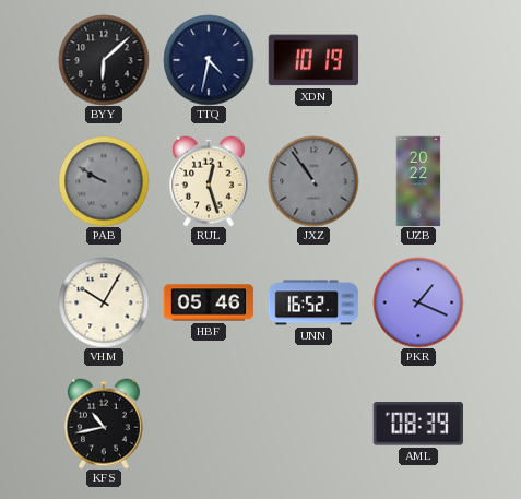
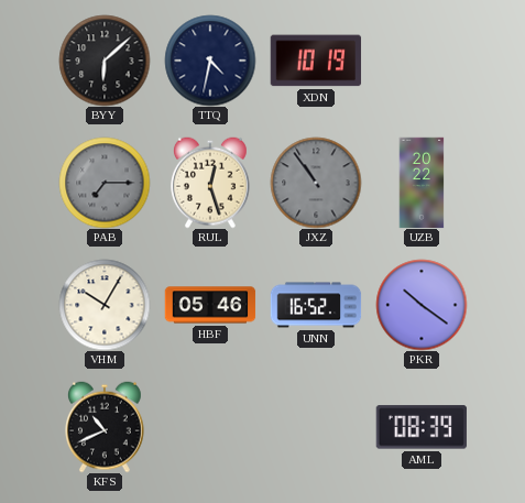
PAB: 9:50 -> 7:15
PKR: 1:19 -> 10:21
KFS: 10:43 -> 10:41
